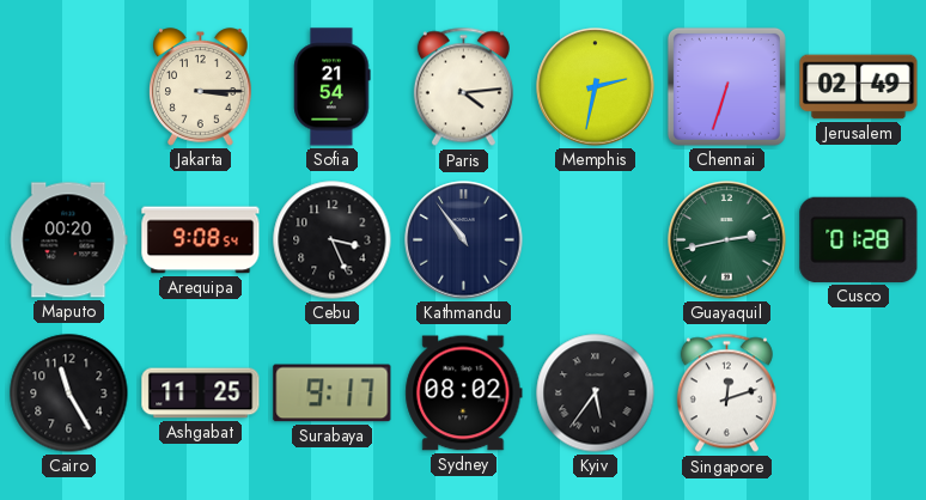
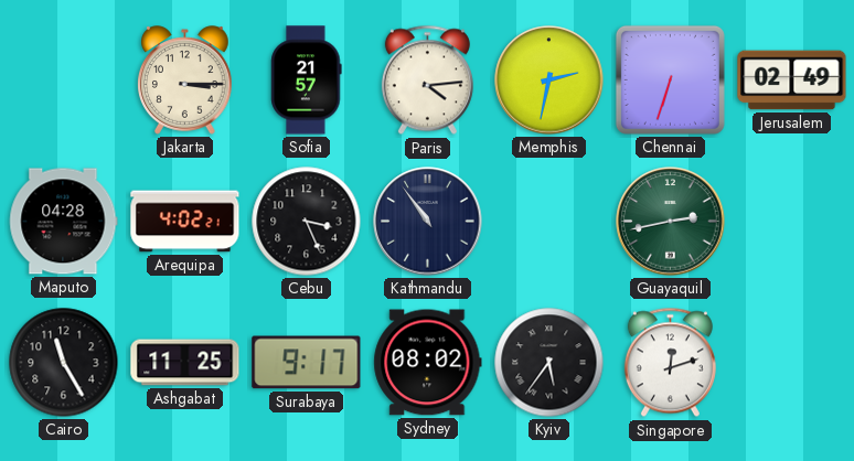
Sofia: 21:54 -> 21:57
Maputo: 00:20 -> 04:28
Arequipa: 9:08 -> 4:02
Cusco: 01:28 -> none
